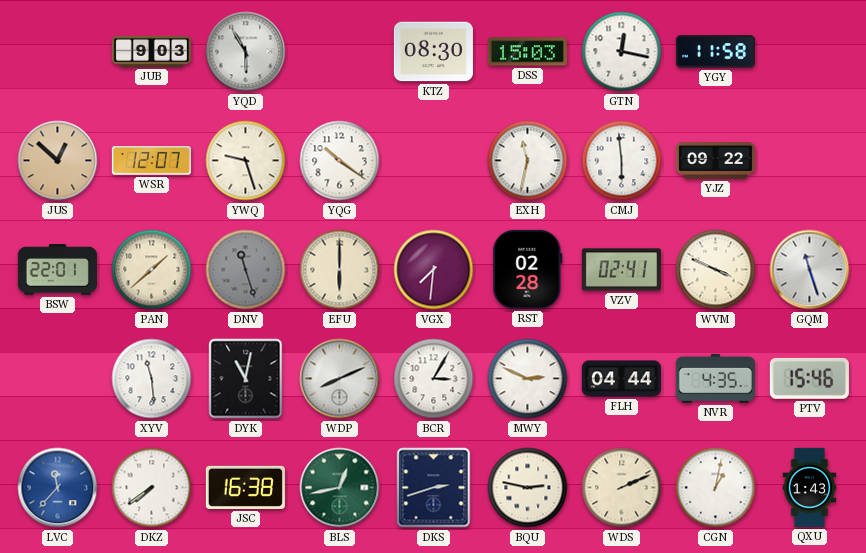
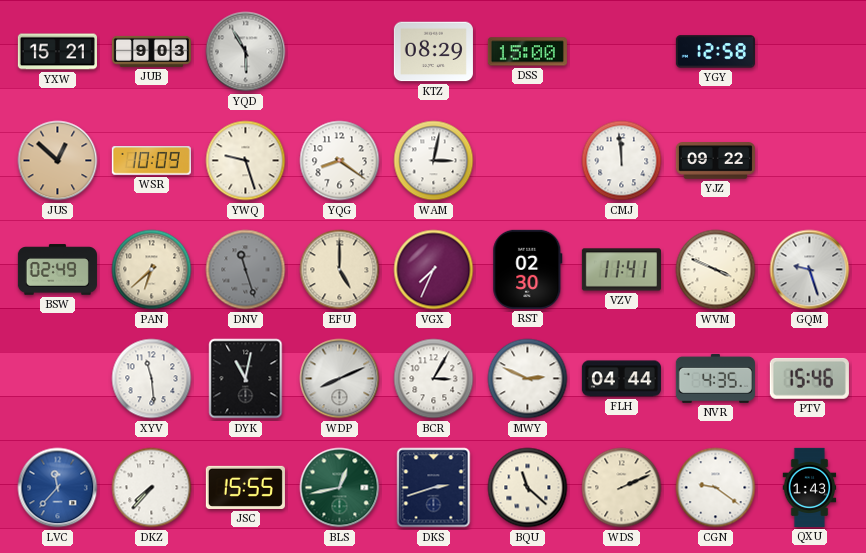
YXW: none -> 15:21
KTZ: 08:30 -> 08:29
DSS: 15:03 -> 15:00
GTN: 12:17 -> none
YGY: 11:58 -> 12:58
WSR: 12:07 -> 10:09
YQG: 10:21 -> 8:21
WAM: none -> 3:02
EXH: 11:32 -> none
CMJ: 5:59 -> 11:59
BSW: 22:01 -> 02:49
PAN: 1:38 -> 6:38
EFU: 6:00 -> 5:00
VGX: 7:31 -> 7:34
RST: 02:28 -> 02:30
VZV: 02:41 -> 11:41
GQM: 11:27 -> 9:27
DKZ: 7:39 -> 7:37
JSC: 16:38 -> 15:55
BQU: 2:47 -> 11:22
CGN: 1:02 -> 9:21
